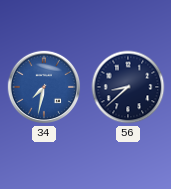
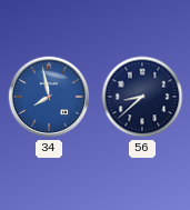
34: 7:32 -> 7:58
